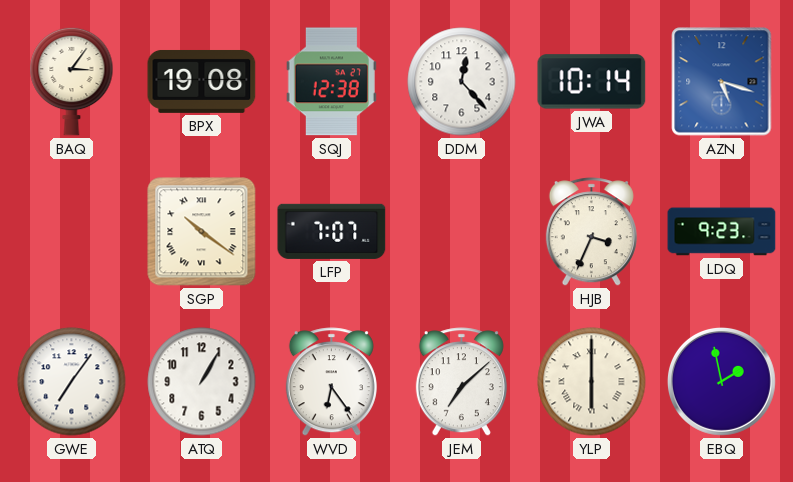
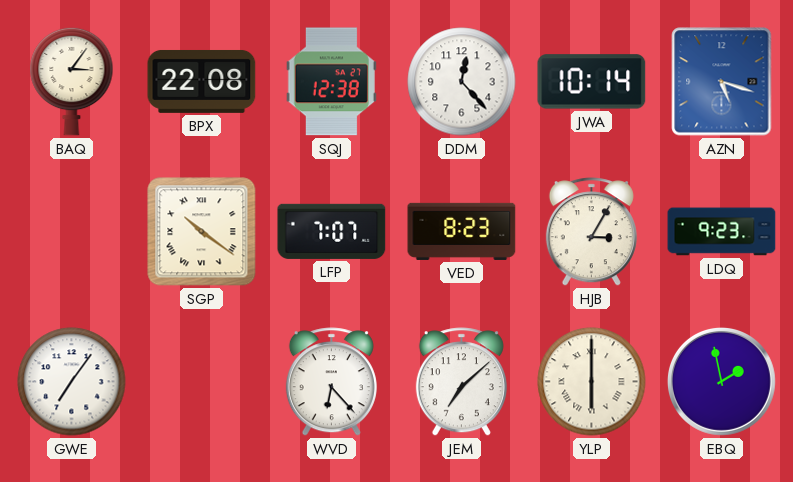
BPX: 19:08 -> 22:08
VED: none -> 8:23
HJB: 3:34 -> 3:05
ATQ: 1:05 -> none
WVD: 6:24 -> 6:23
